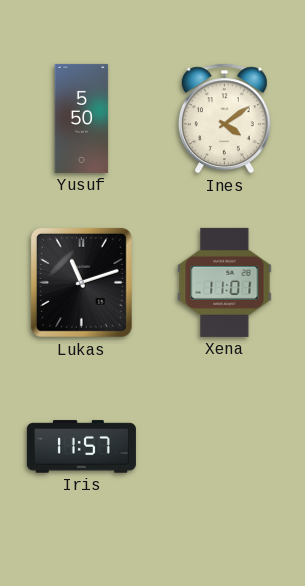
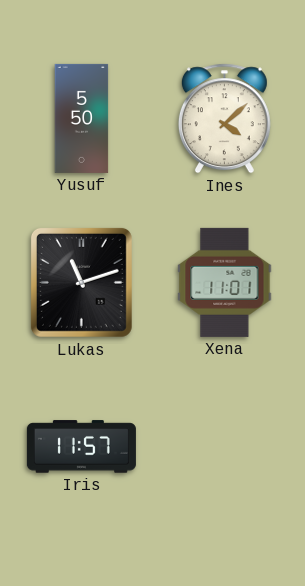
Ines: 4:09 -> 4:08
